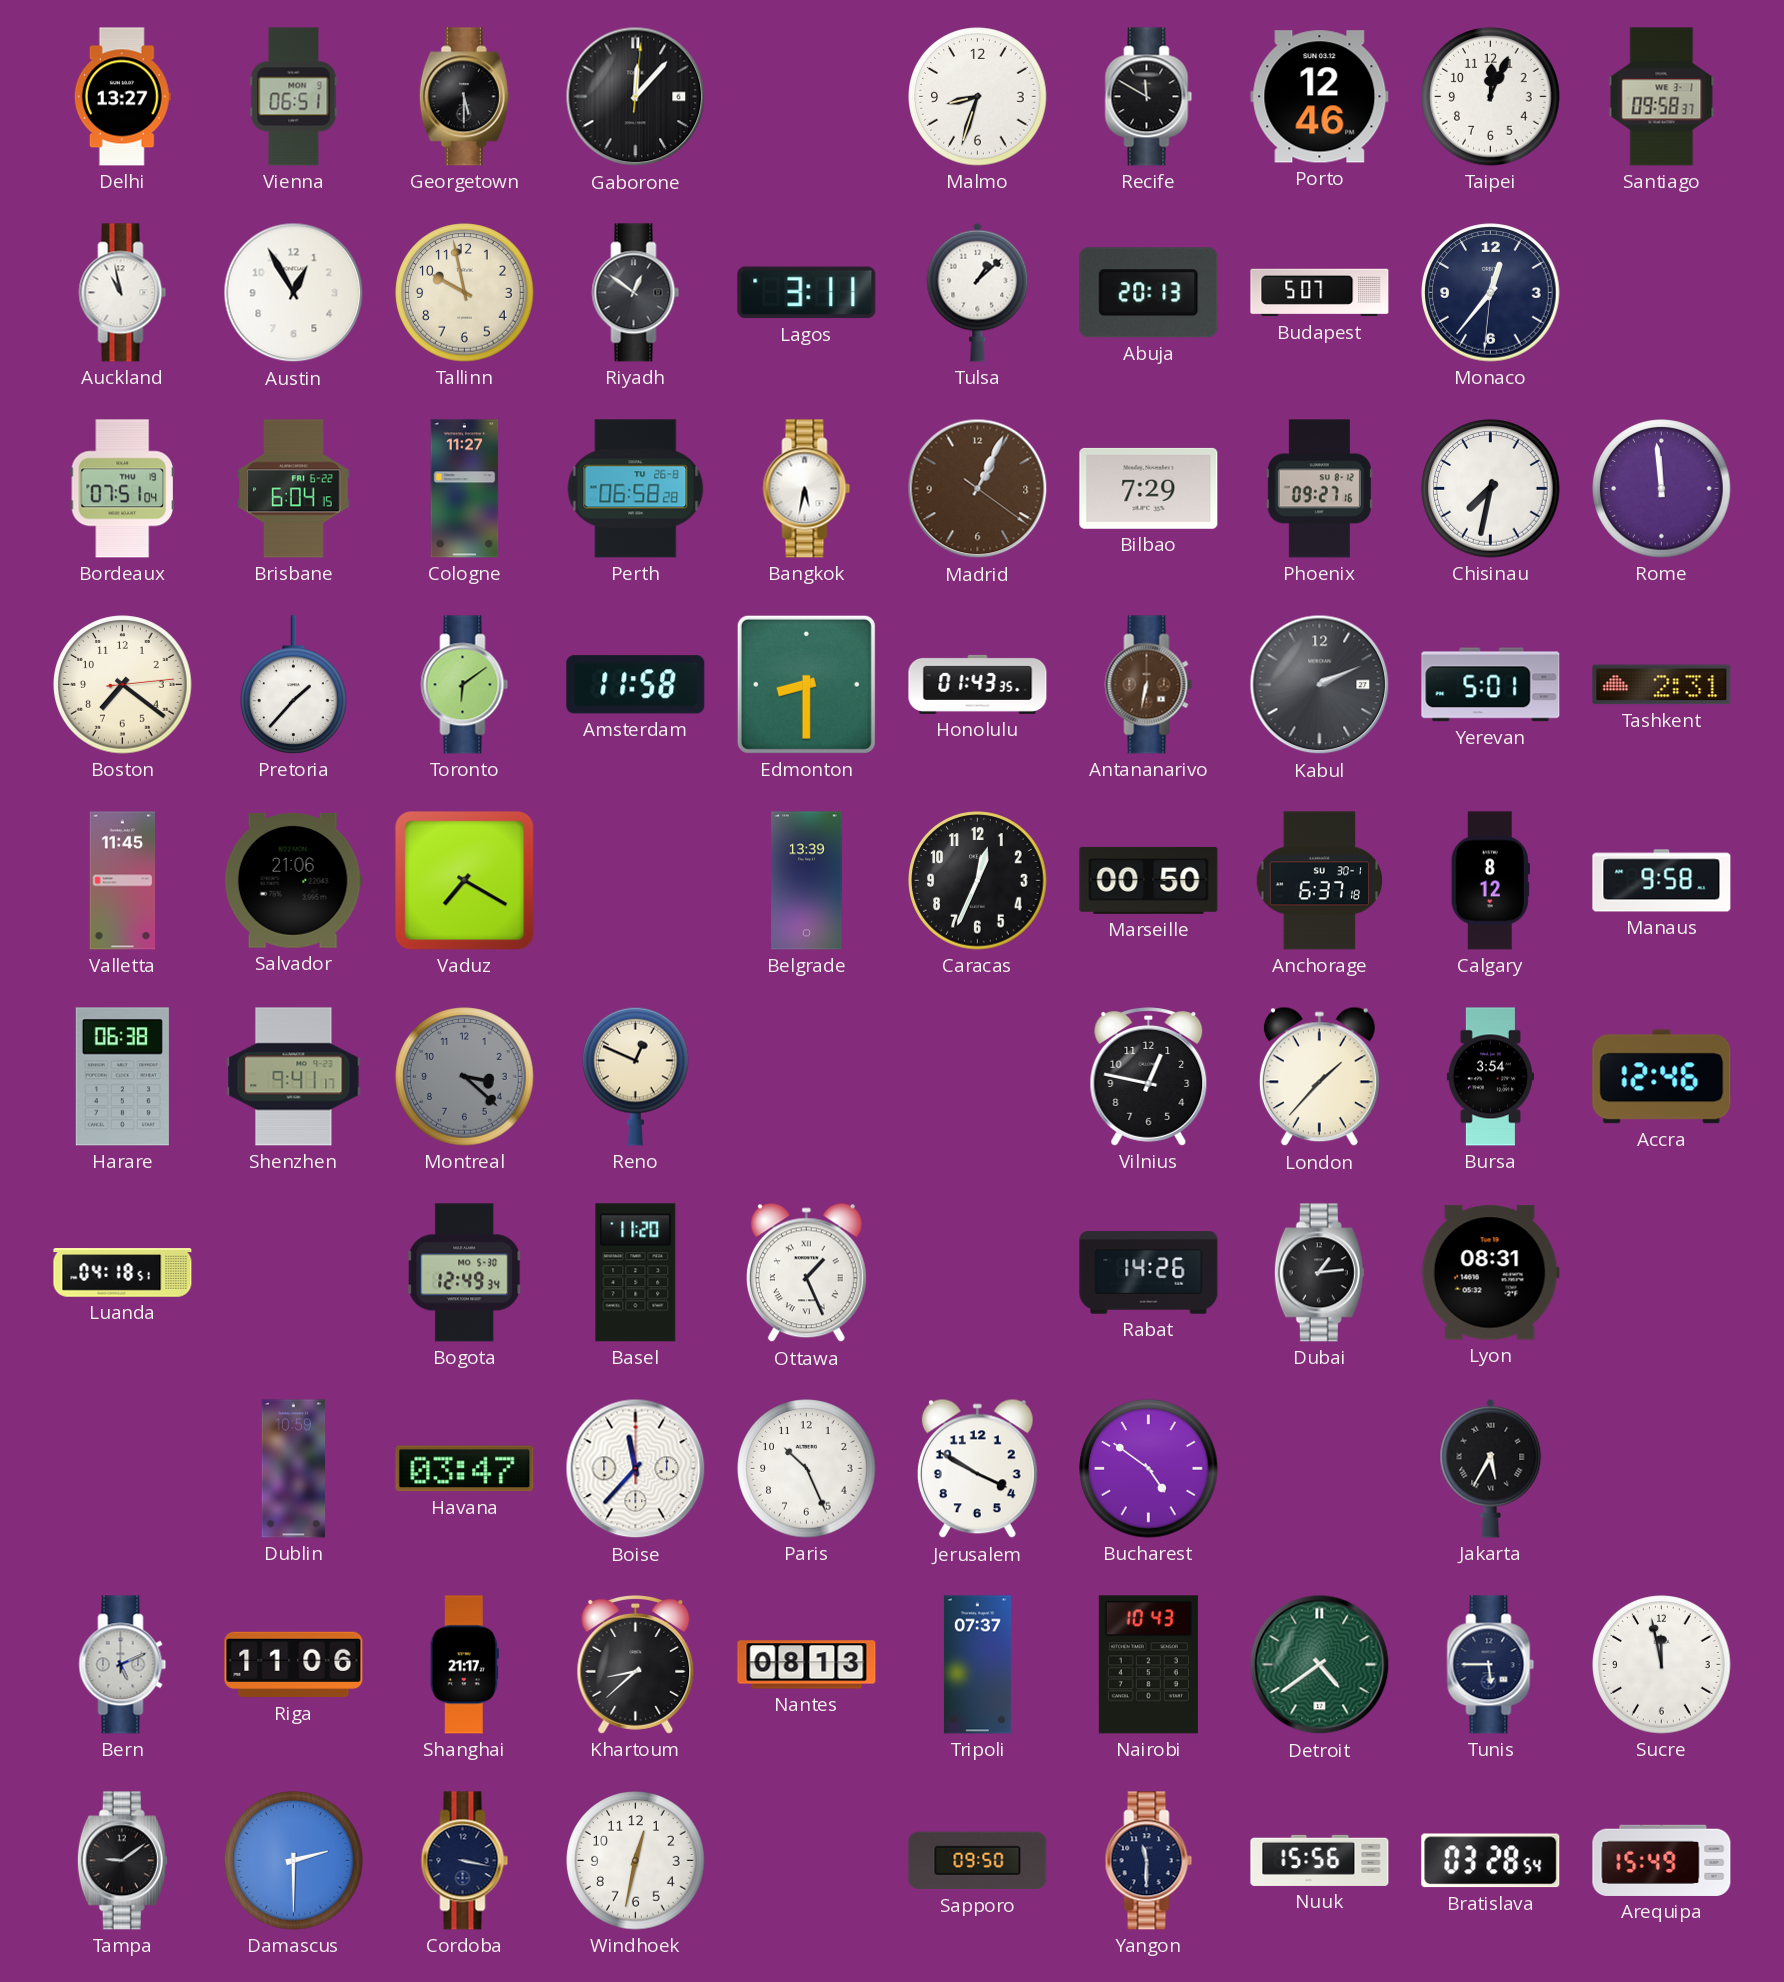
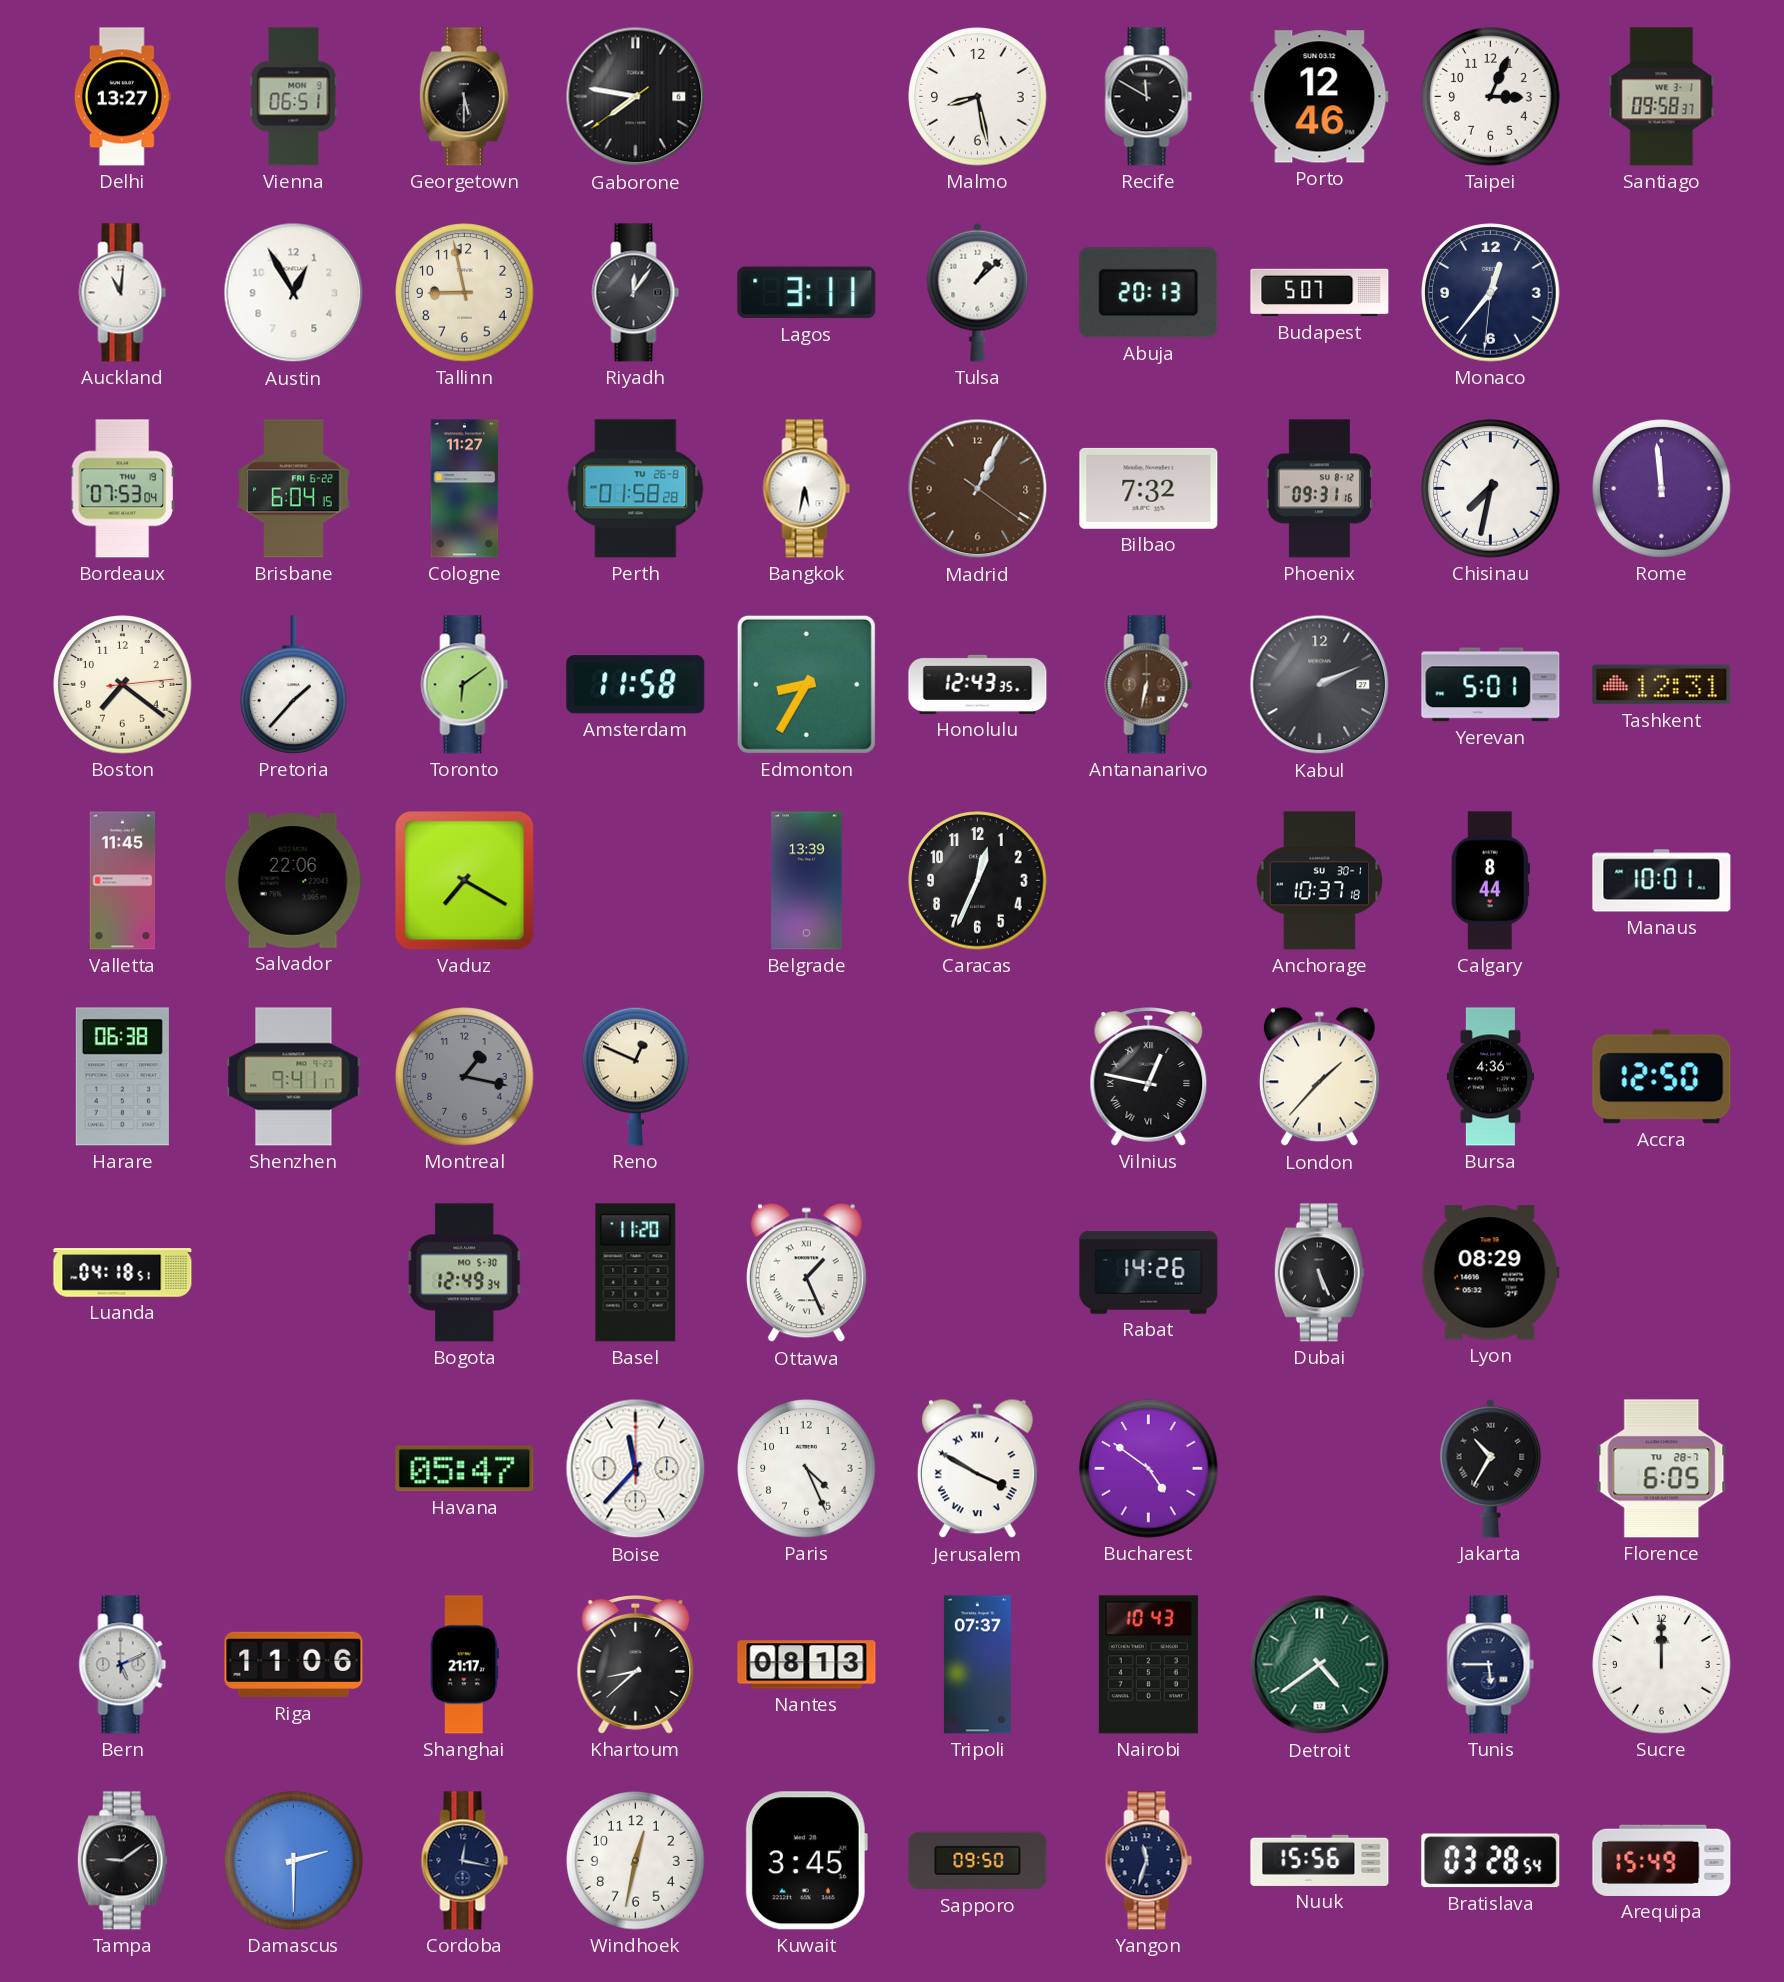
Gaborone: 12:07 -> 7:46
Malmo: 8:33 -> 8:28
Taipei: 12:04 -> 3:04
Auckland: 10:58 -> 11:01
Tallinn: 9:58 -> 8:58
Riyadh: 12:51 -> 12:06
Bordeaux: 07:51 -> 07:53
Perth: 06:58 -> 01:58
Bilbao: 7:29 -> 7:32
Phoenix: 09:27 -> 09:31
Edmonton: 8:30 -> 8:35
Honolulu: 01:43 -> 12:43
Tashkent: 2:31 -> 12:31
Salvador: 21:06 -> 22:06
Marseille: 00:50 -> none
Anchorage: 6:37 -> 10:37
Calgary: 8:12 -> 8:44
Manaus: 9:58 -> 10:01
Montreal: 3:22 -> 1:17
Vilnius numerals: Arabic -> Roman
Bursa: 3:54 -> 4:36
Accra: 12:46 -> 12:50
Dubai: 1:14 -> 5:26
Lyon: 08:31 -> 08:29
Dublin: 10:59 -> none
Havana: 03:47 -> 05:47
Paris: 10:26 -> 4:26
Jerusalem numerals: Arabic -> Roman
Jakarta: 5:35 -> 10:35
Florence: none -> 6:05
Sucre: 11:58 -> 12:00
Cordoba: 3:17 -> 12:17
Kuwait: none -> 3:45
Yangon: 11:30 -> 11:33
